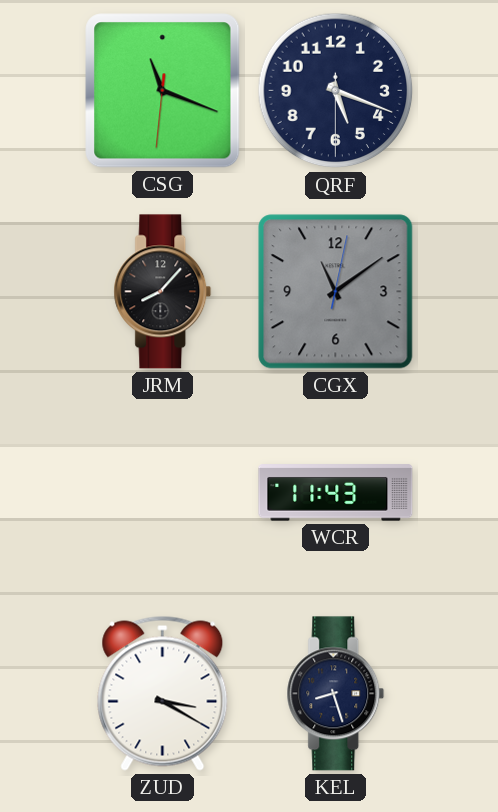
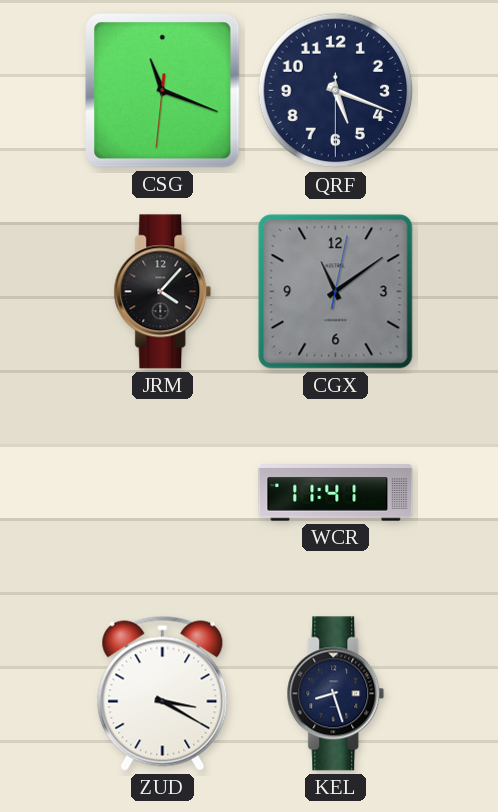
JRM: 8:07 -> 4:07
WCR: 11:43 -> 11:41
